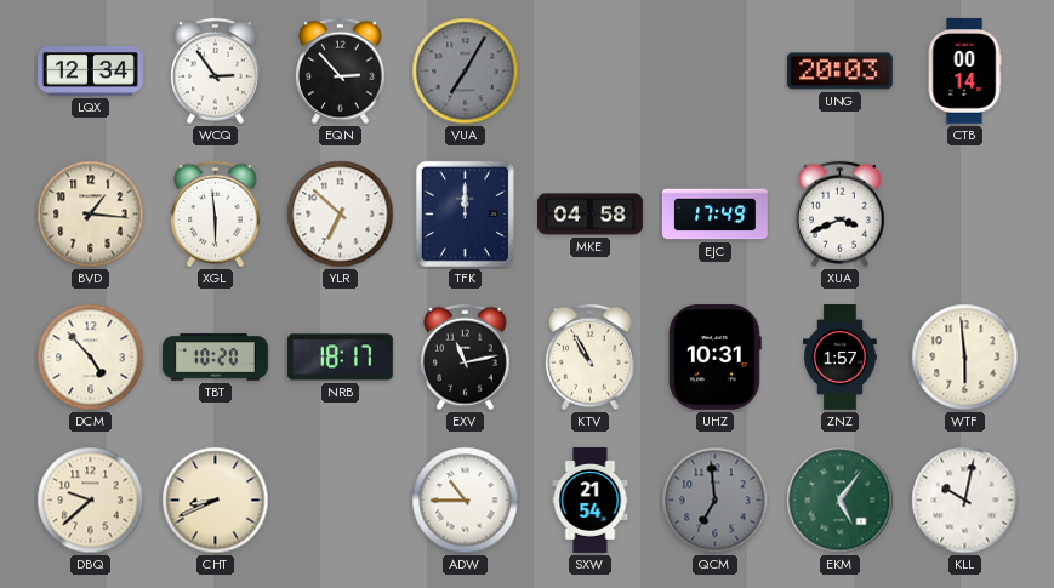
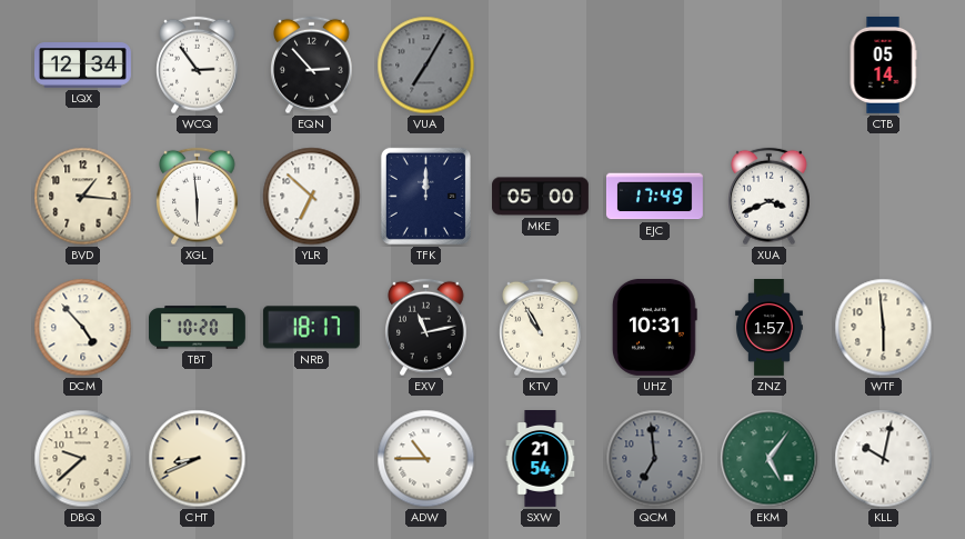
UNG: 20:03 -> none
CTB: 00:14 -> 05:14
MKE: 04:58 -> 05:00
